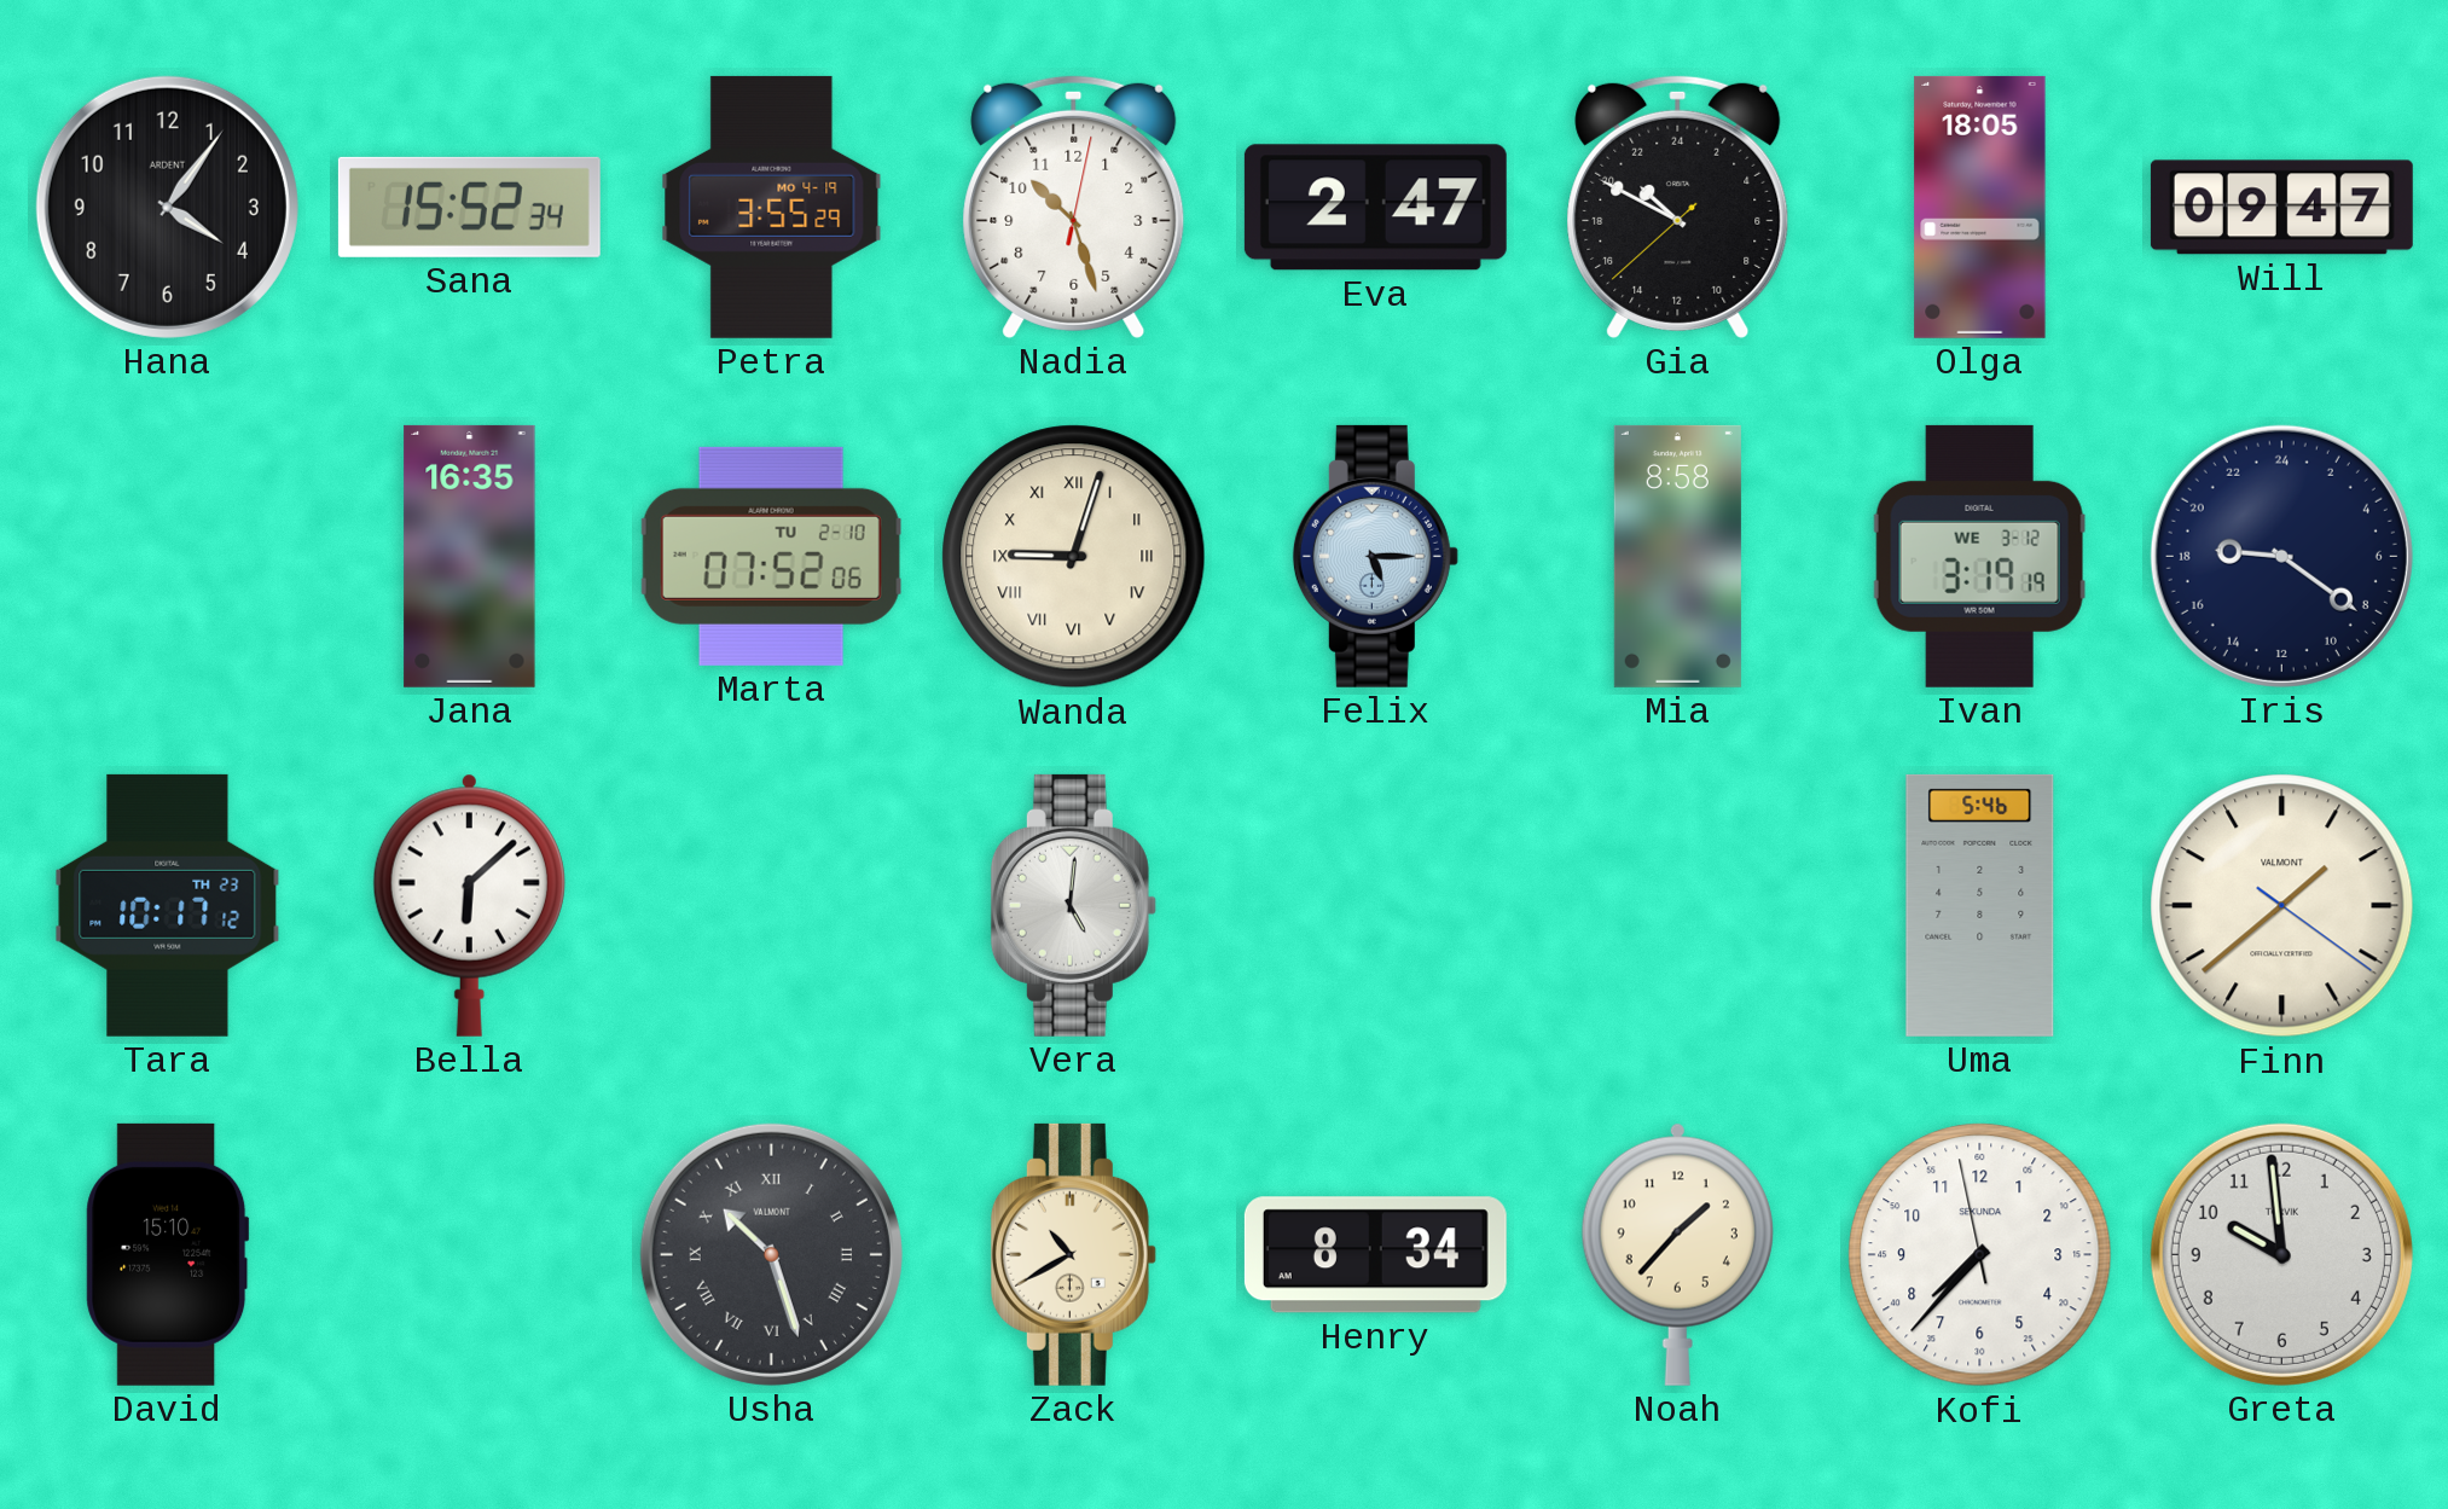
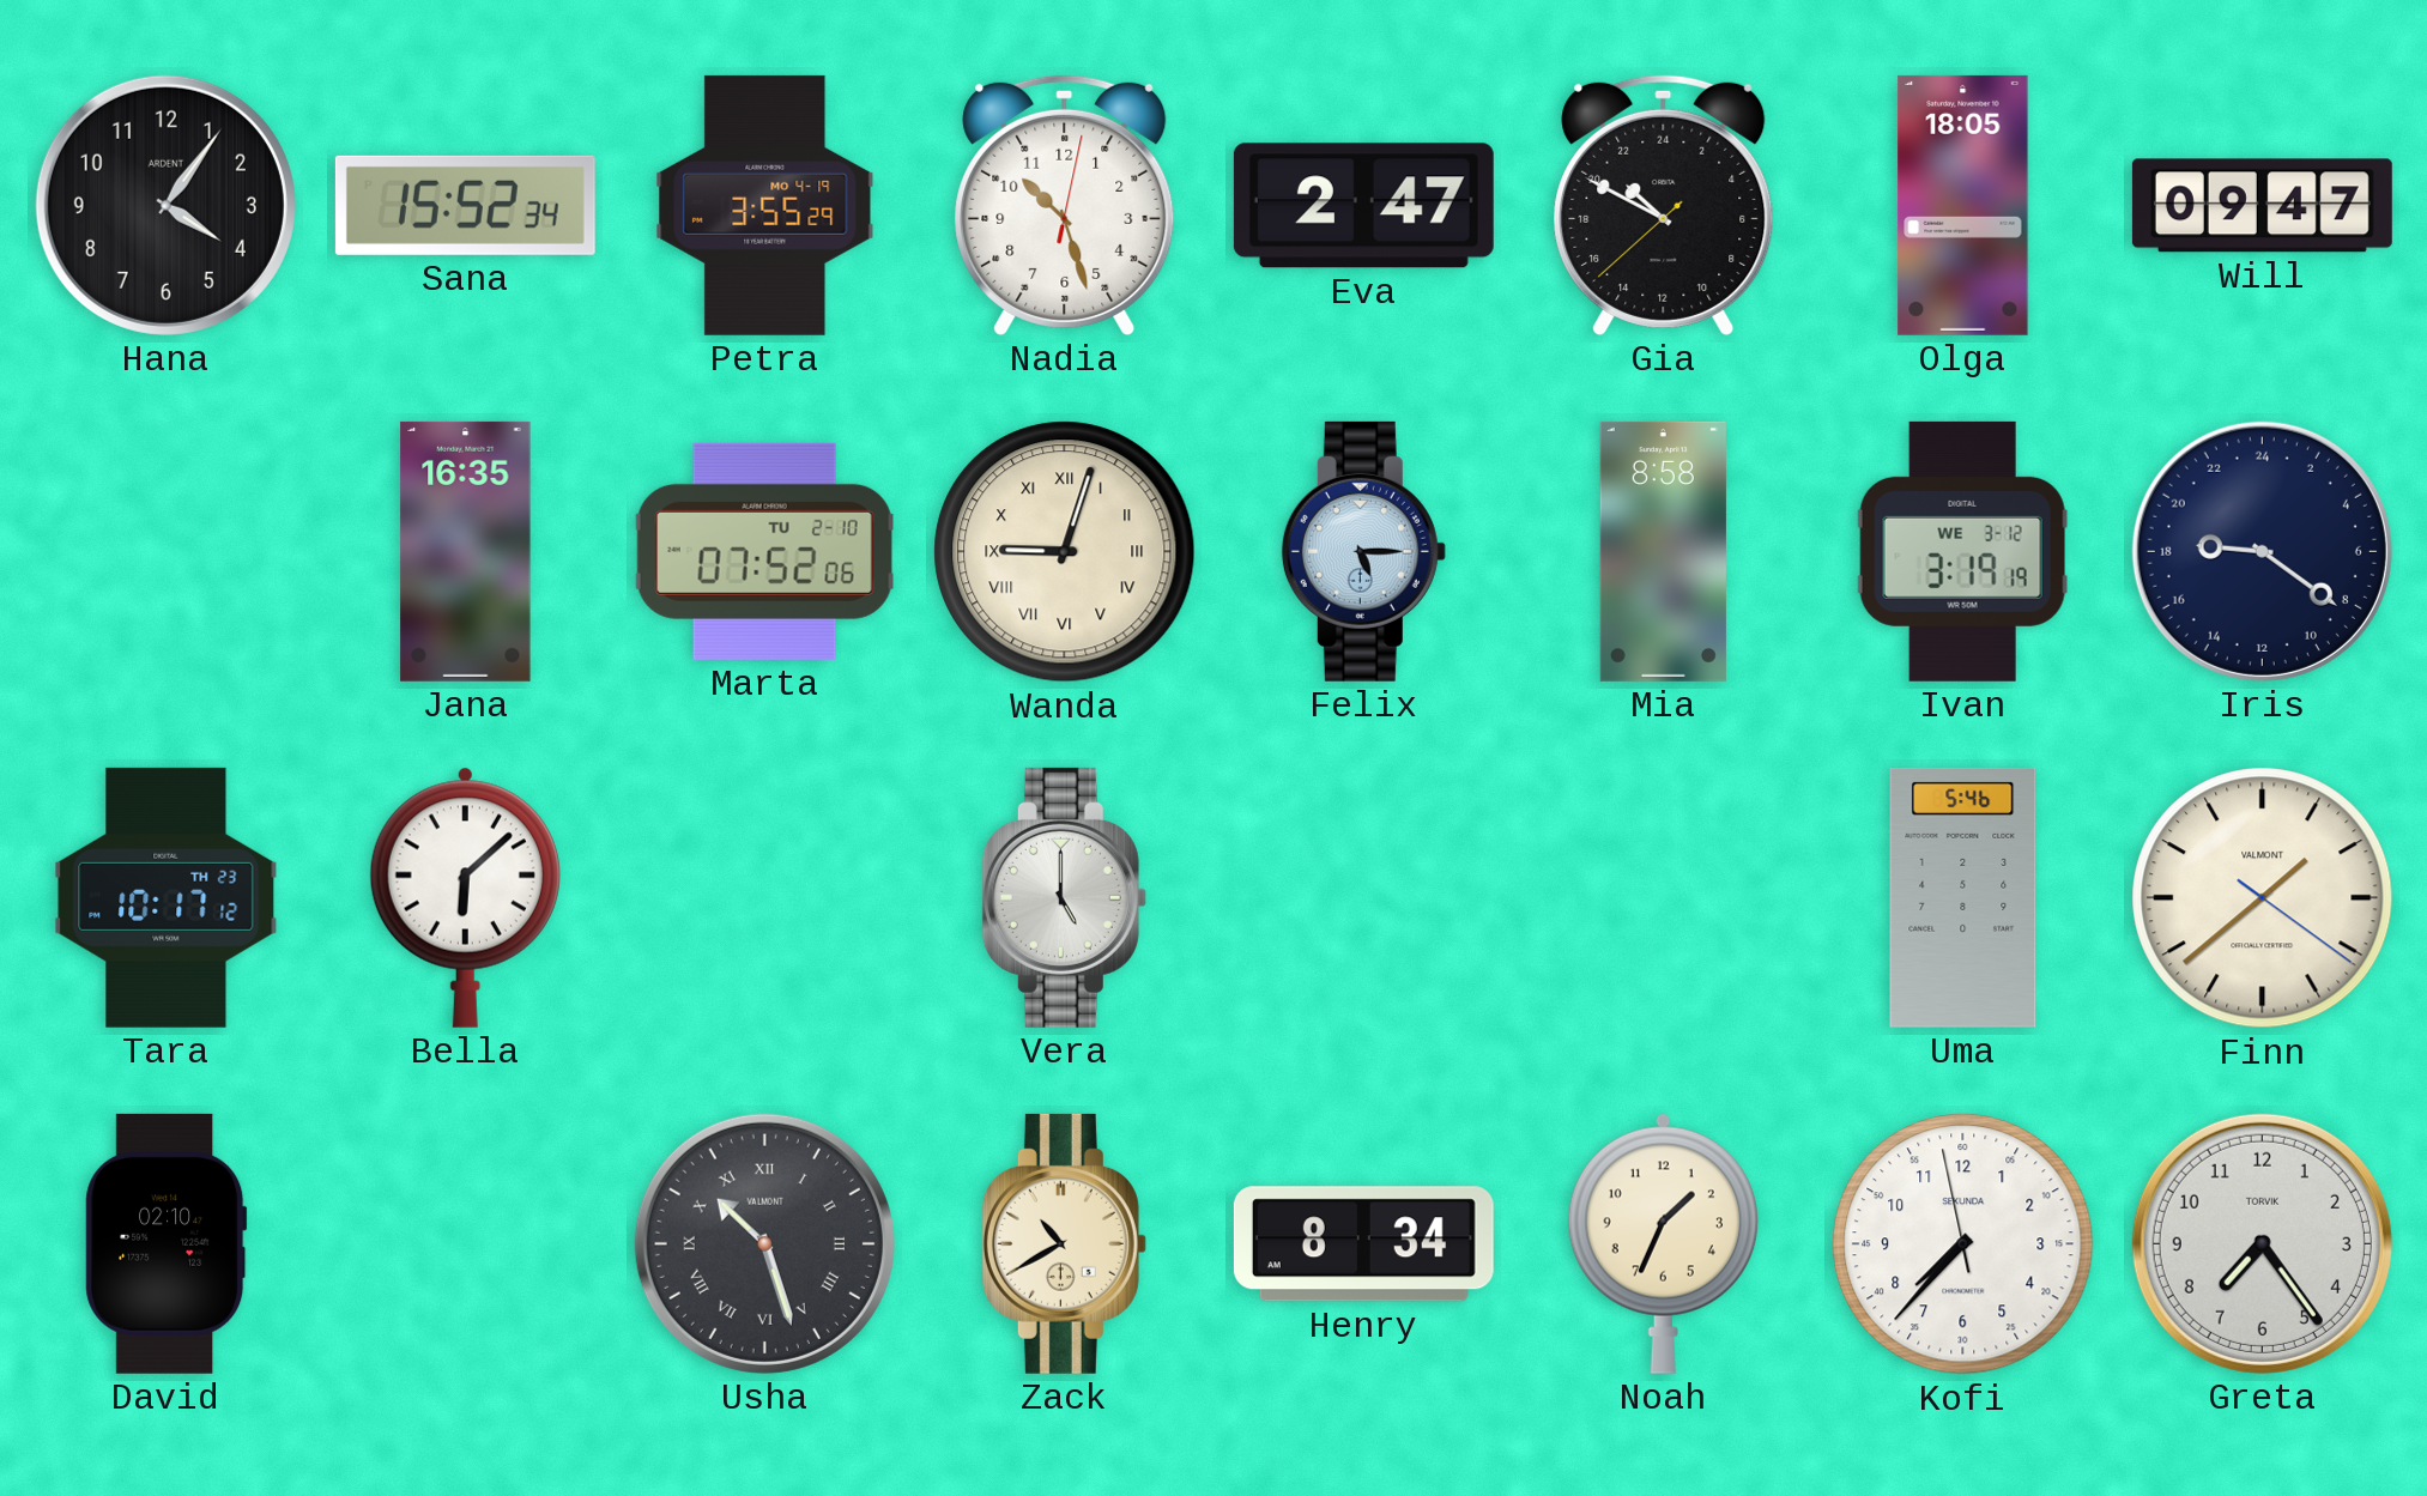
Vera: 5:01 -> 5:00
David: 15:10 -> 02:10
Noah: 1:37 -> 1:34
Greta: 9:59 -> 7:24
